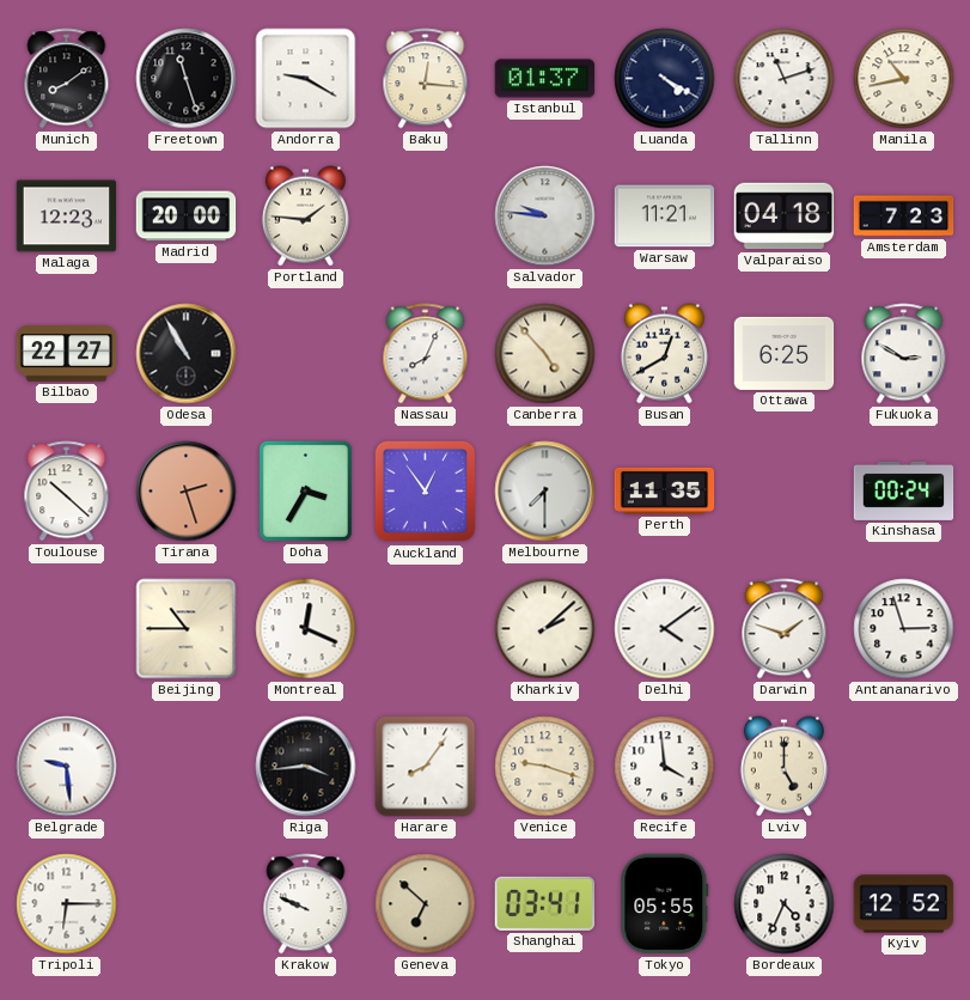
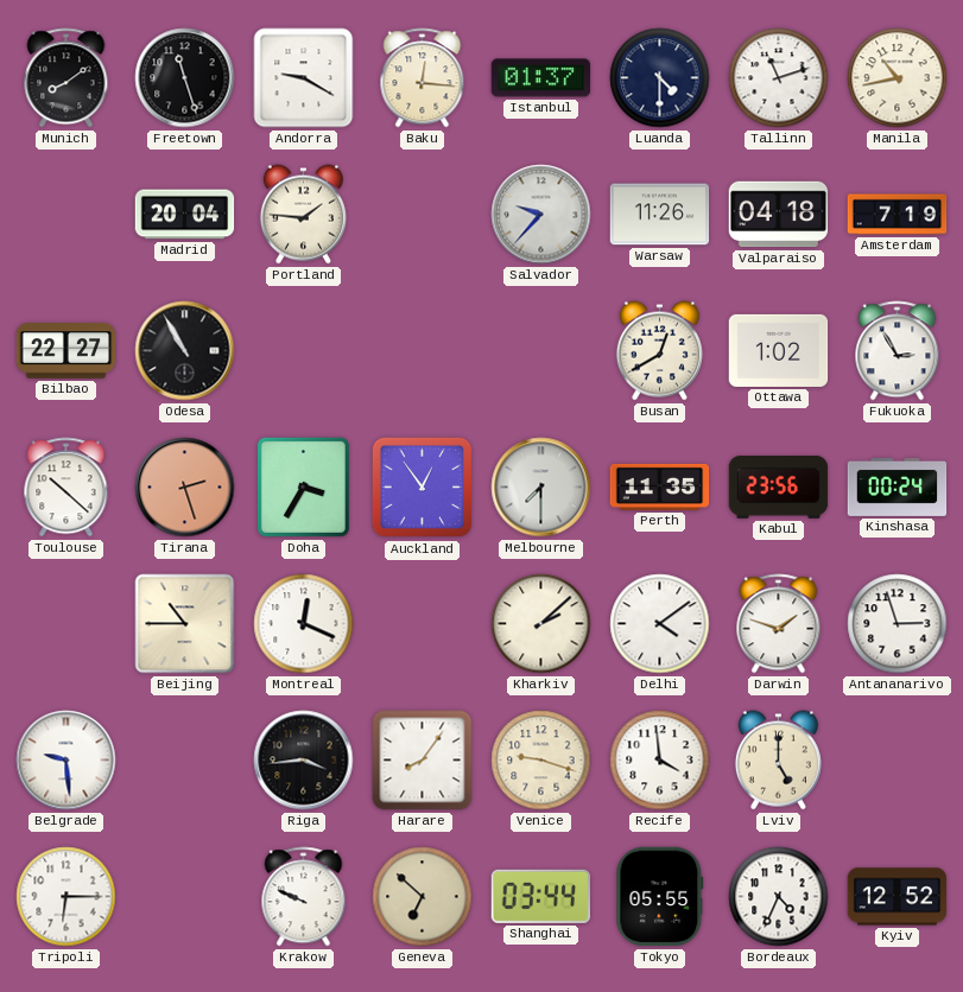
Luanda: 4:20 -> 4:30
Malaga: 12:23 -> none
Madrid: 20:00 -> 20:04
Salvador: 9:46 -> 9:37
Warsaw: 11:21 -> 11:26
Amsterdam: 7:23 -> 7:19
Nassau: 8:04 -> none
Canberra: 4:53 -> none
Ottawa: 6:25 -> 1:02
Fukuoka: 2:50 -> 2:55
Kabul: none -> 23:56
Shanghai: 03:41 -> 03:44
